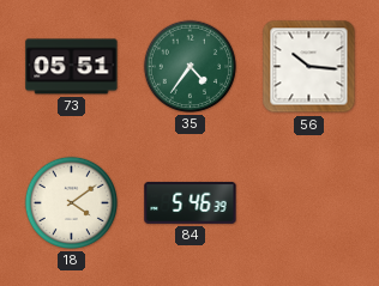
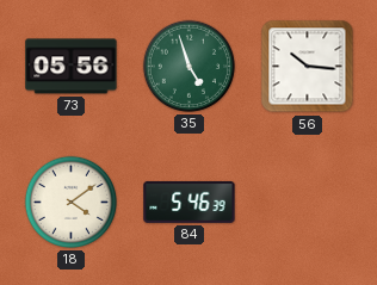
73: 05:51 -> 05:56
35: 4:36 -> 4:57
